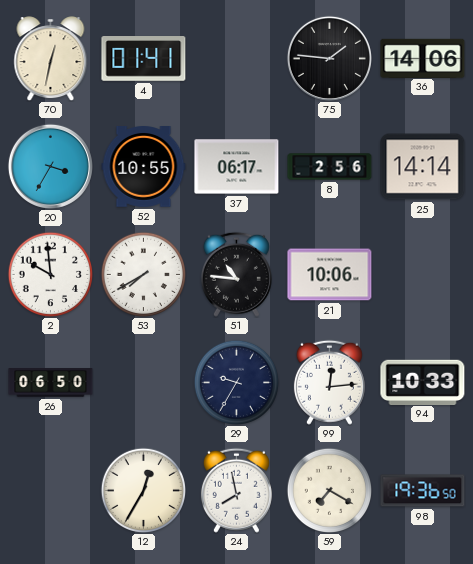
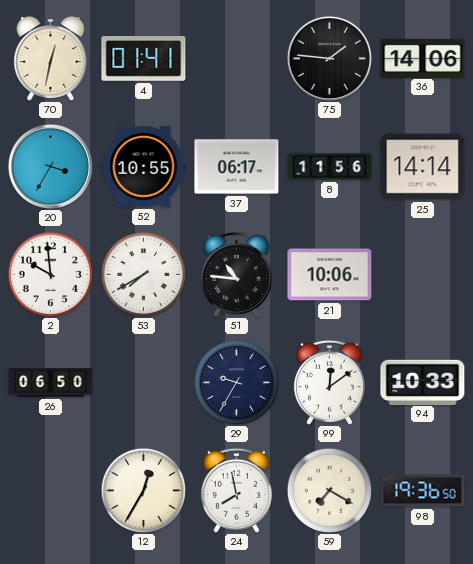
8: 2:56 -> 11:56
99: 12:14 -> 12:09
